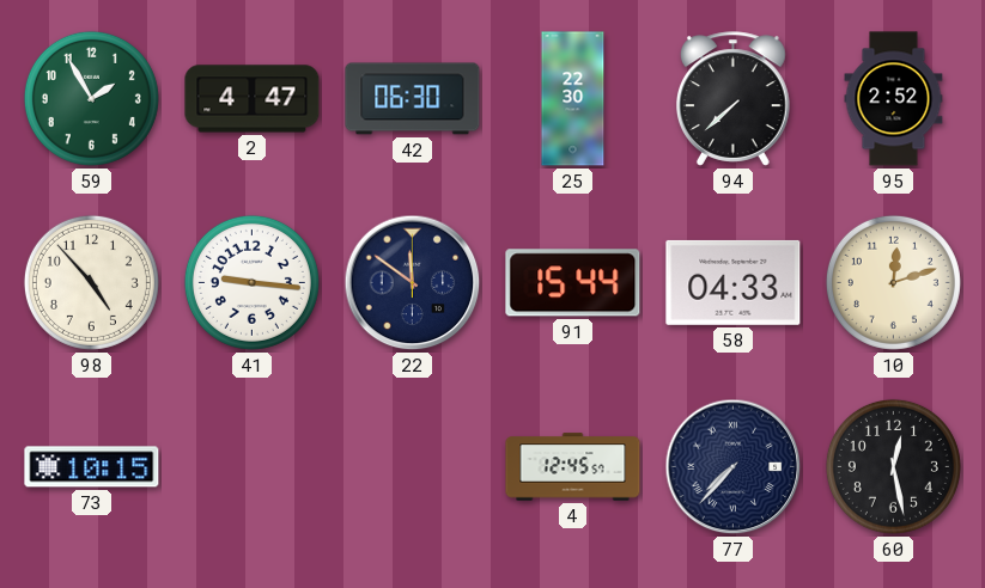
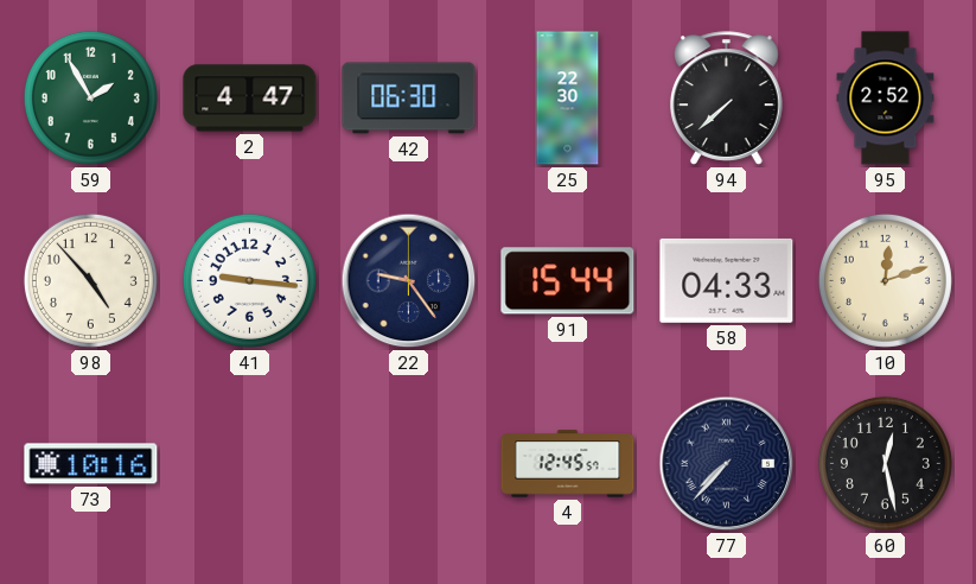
22: 11:51 -> 9:24
73: 10:15 -> 10:16
